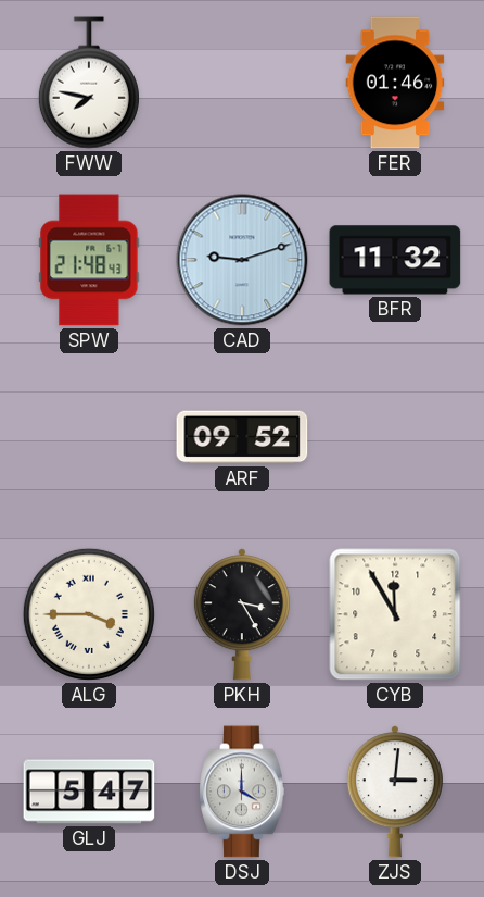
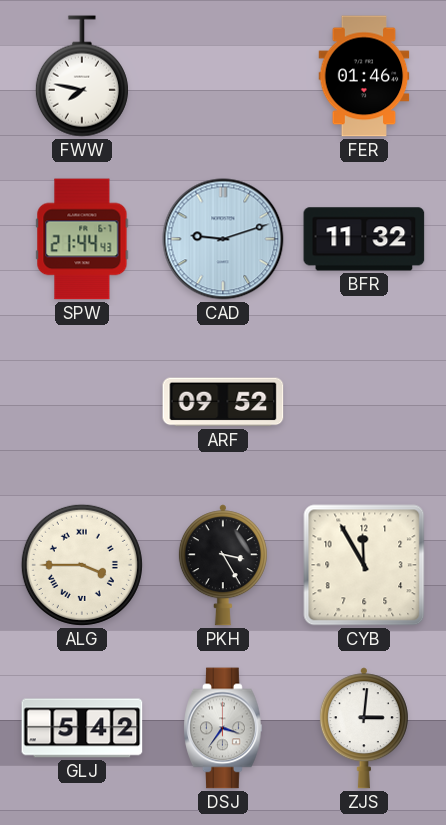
SPW: 21:48 -> 21:44
GLJ: 5:47 -> 5:42
DSJ: 4:00 -> 3:36
